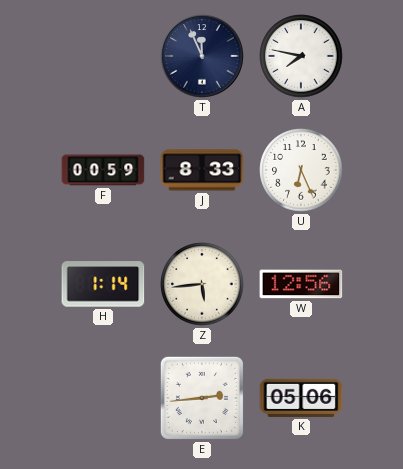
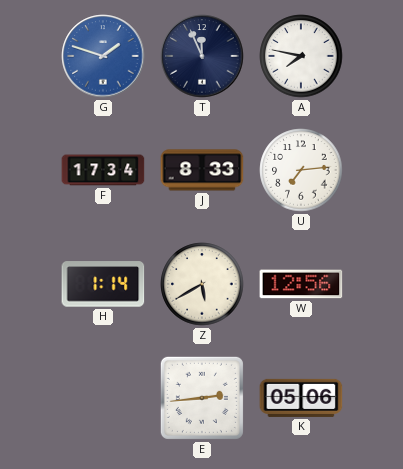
G: none -> 1:48
F: 00:59 -> 17:34
U: 6:26 -> 7:14
Z: 5:44 -> 5:40
